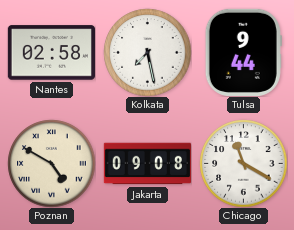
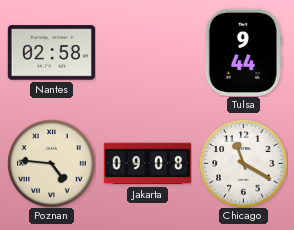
Kolkata: 7:28 -> none
Poznan: 4:50 -> 4:46
